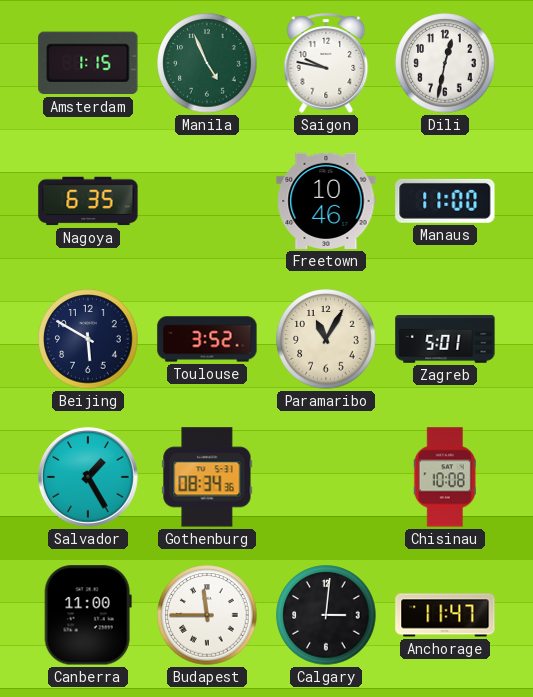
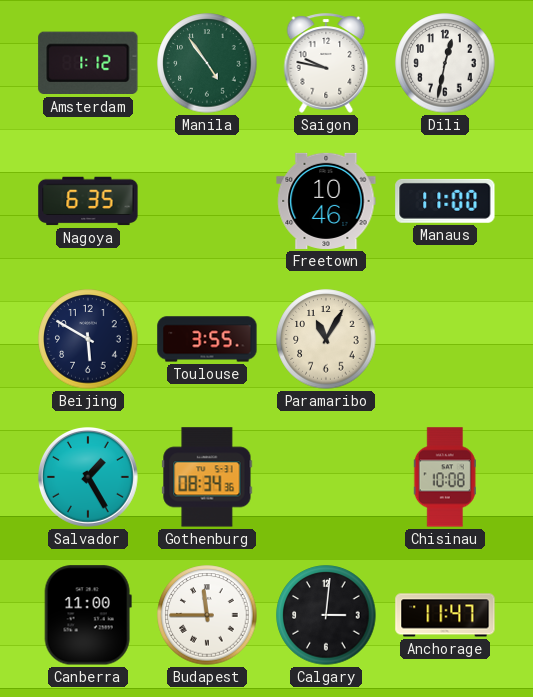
Amsterdam: 1:15 -> 1:12
Manila: 4:56 -> 4:54
Toulouse: 3:52 -> 3:55
Zagreb: 5:01 -> none
